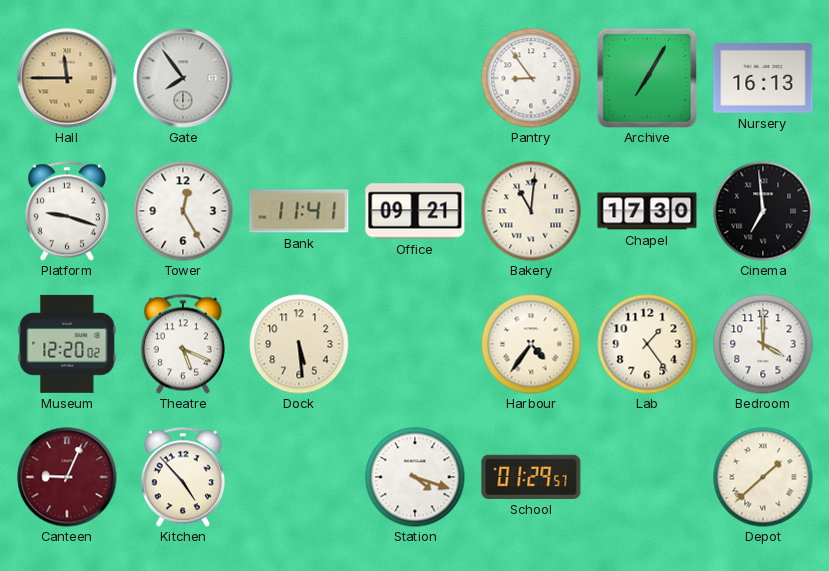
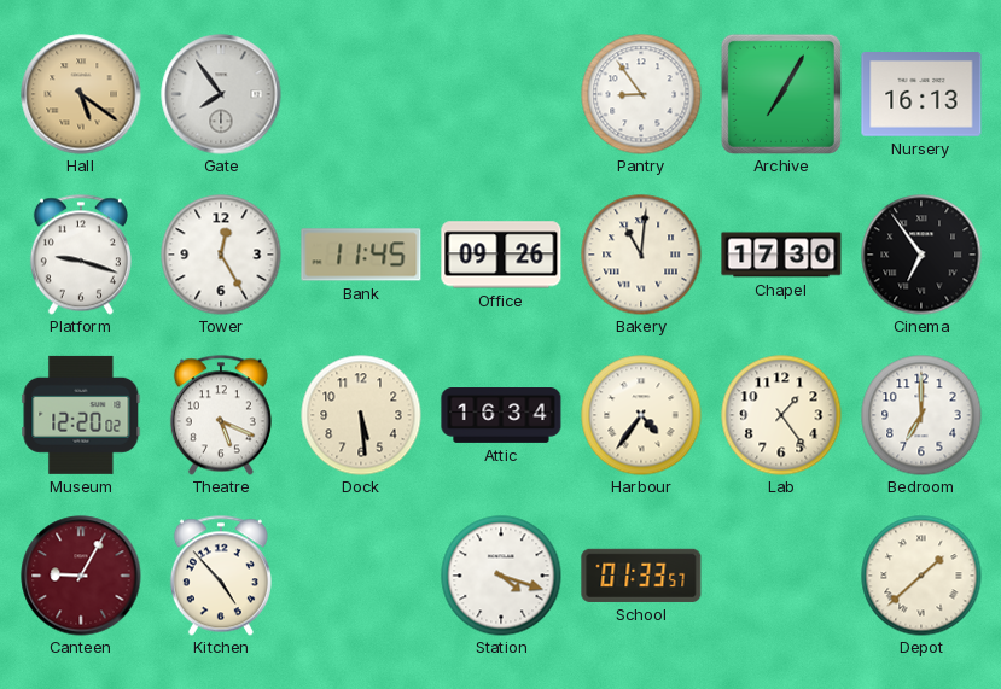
Hall: 11:45 -> 5:21
Bank: 11:41 -> 11:45
Office: 09:21 -> 09:26
Cinema: 6:59 -> 6:54
Attic: none -> 16:34
Bedroom: 4:00 -> 7:00
Canteen: 9:04 -> 9:05
School: 01:29 -> 01:33
